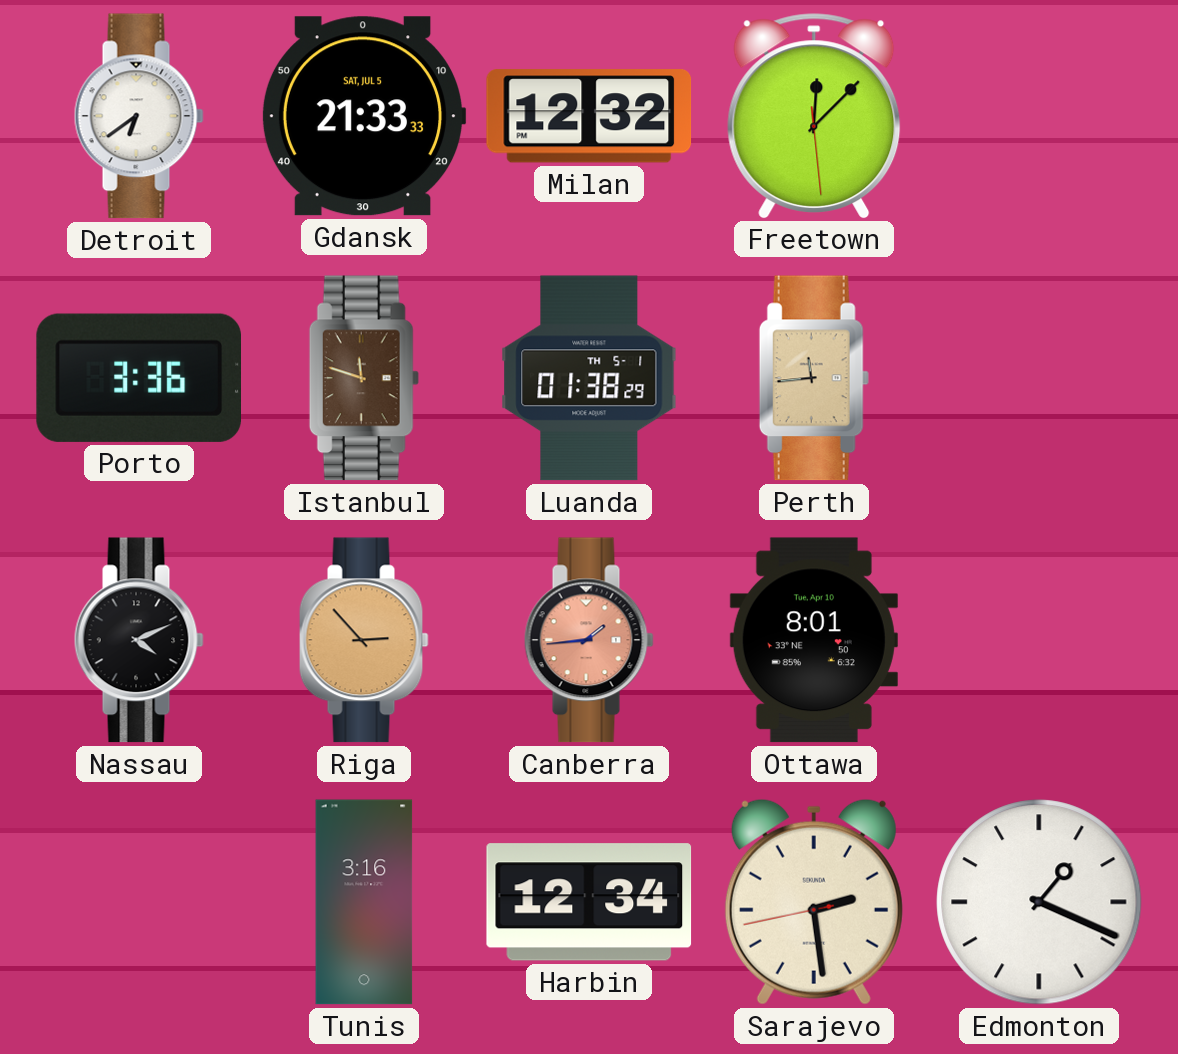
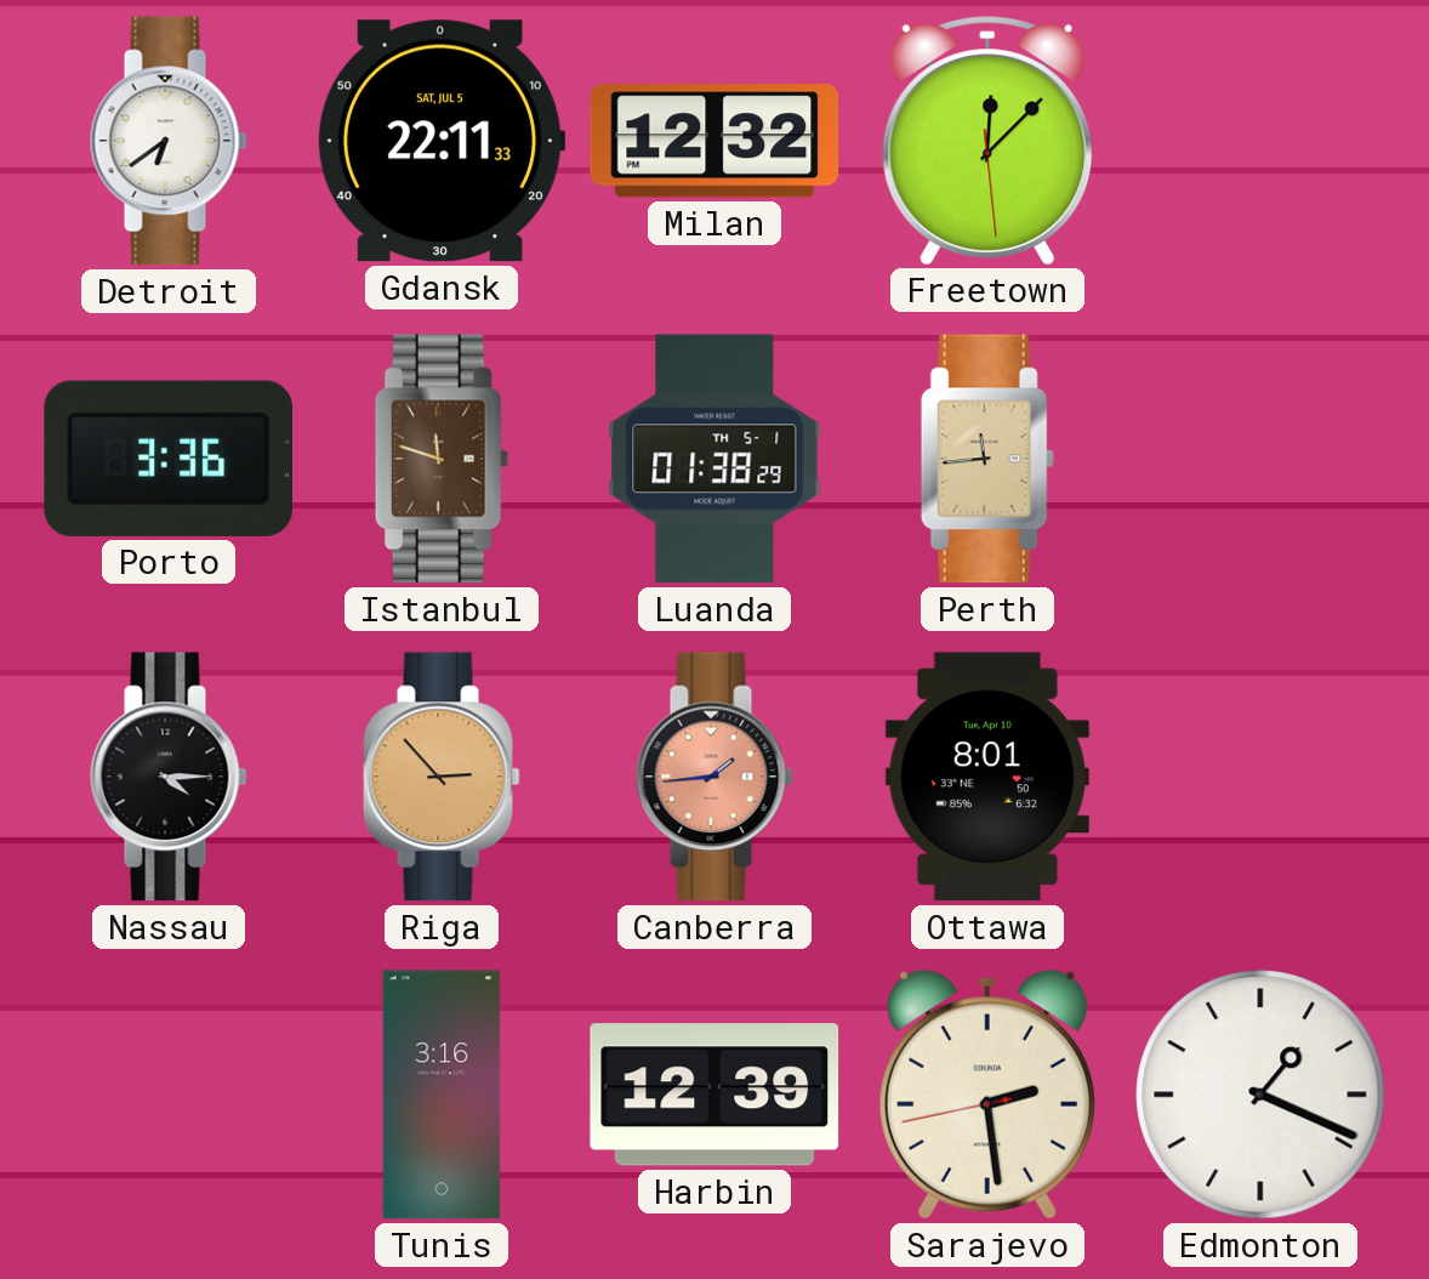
Gdansk: 21:33 -> 22:11
Nassau: 4:11 -> 4:15
Harbin: 12:34 -> 12:39
